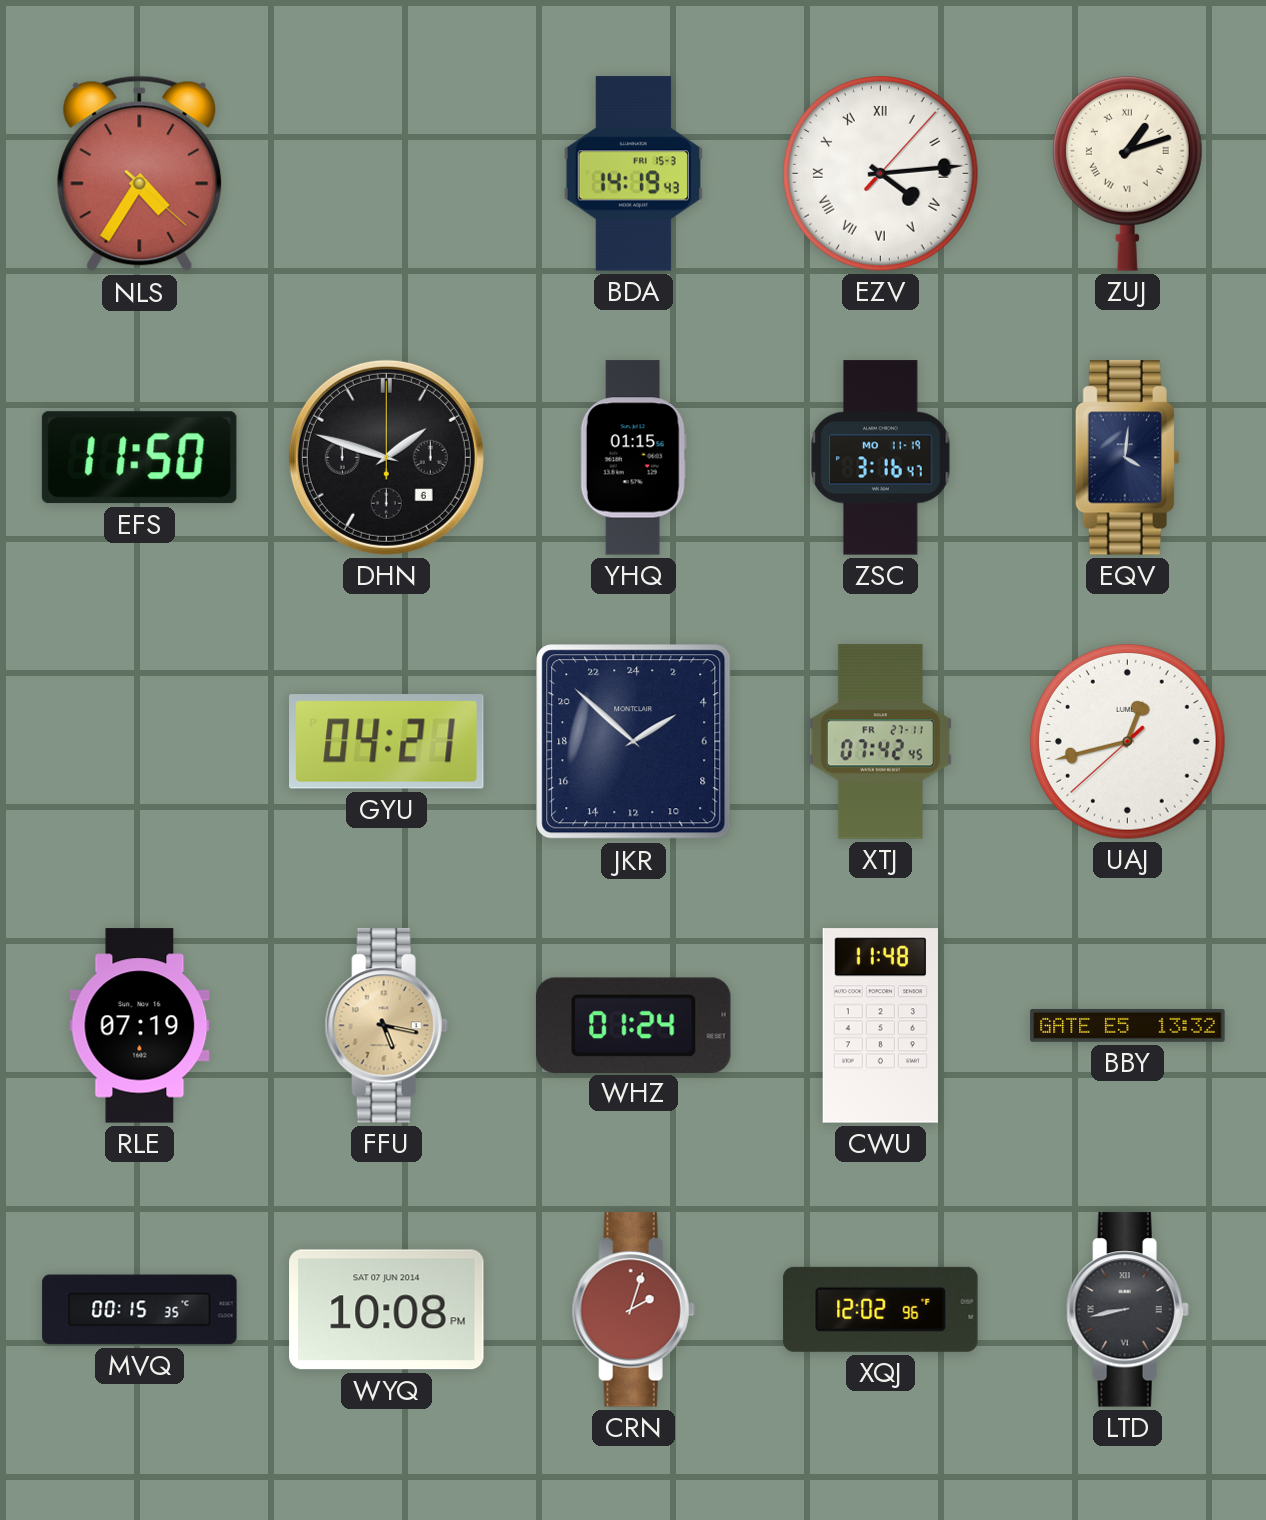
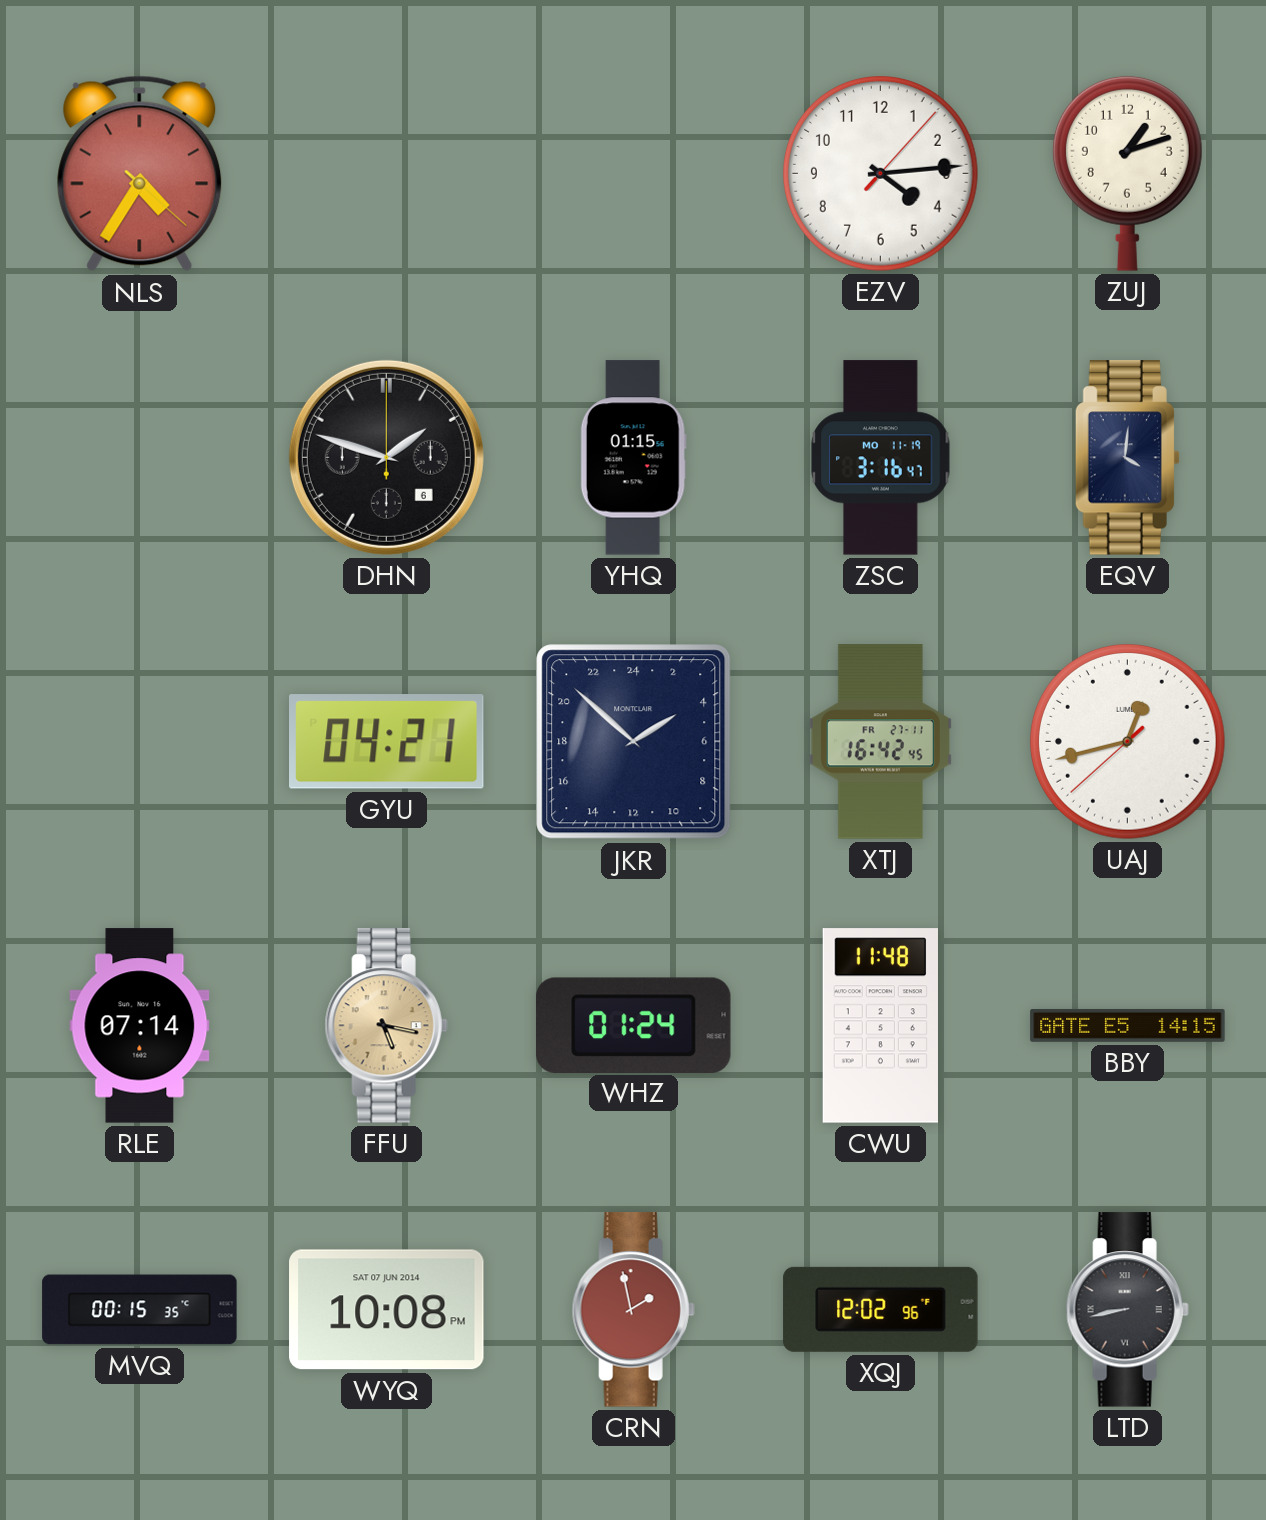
BDA: 14:19 -> none
EZV numerals: Roman -> Arabic
ZUJ numerals: Roman -> Arabic
EFS: 11:50 -> none
XTJ: 07:42 -> 16:42
RLE: 07:19 -> 07:14
BBY: 13:32 -> 14:15
CRN: 2:03 -> 1:58
